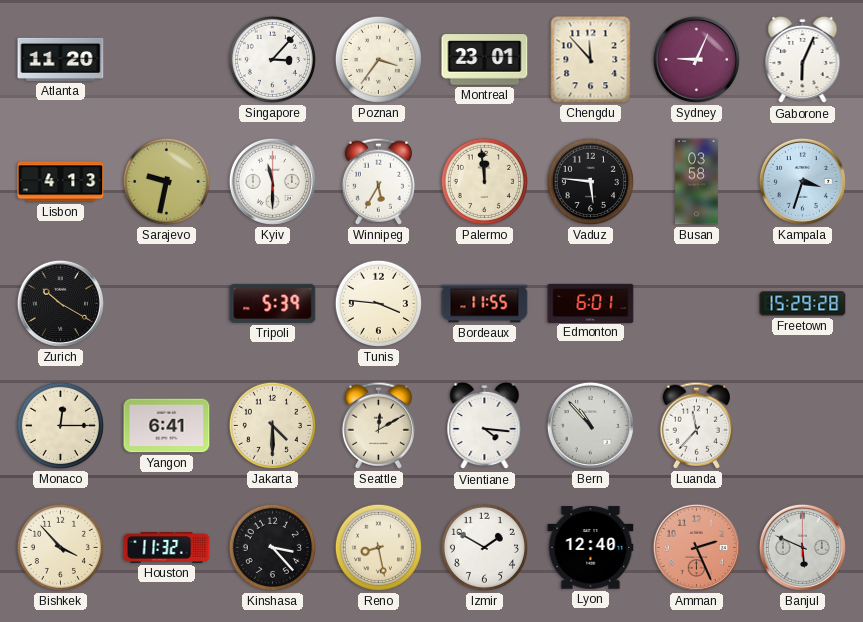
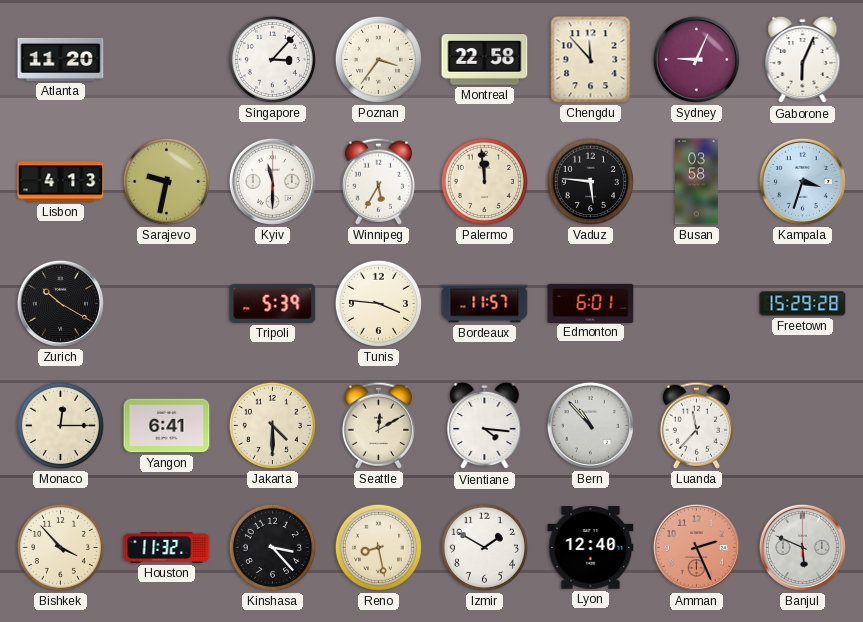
Montreal: 23:01 -> 22:58
Bordeaux: 11:55 -> 11:57
